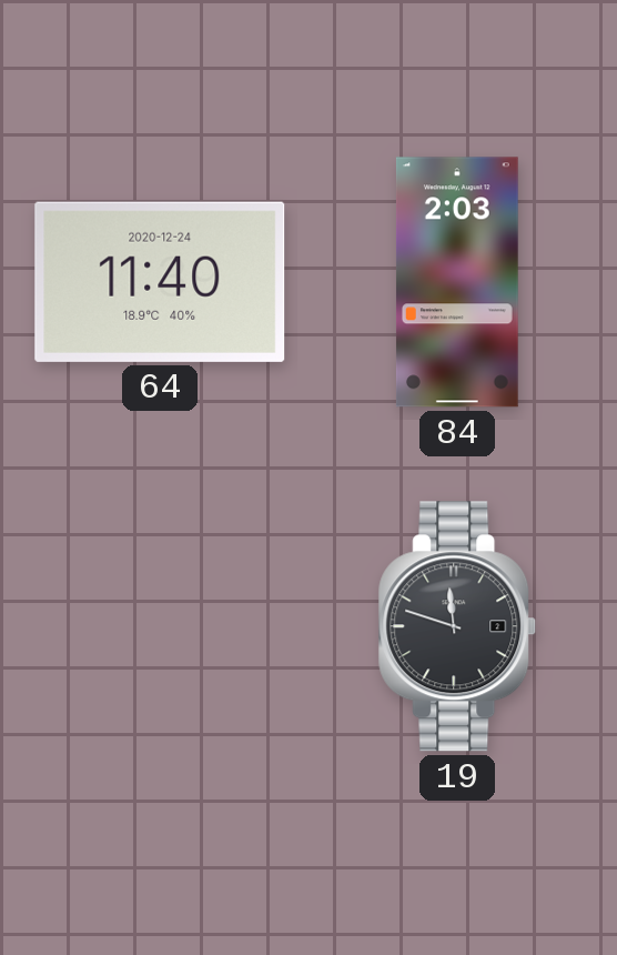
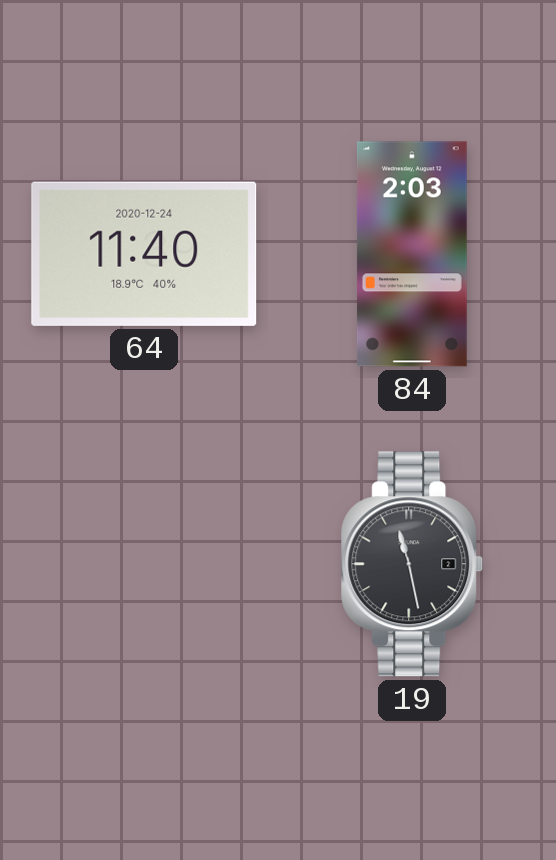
19: 11:48 -> 11:28
